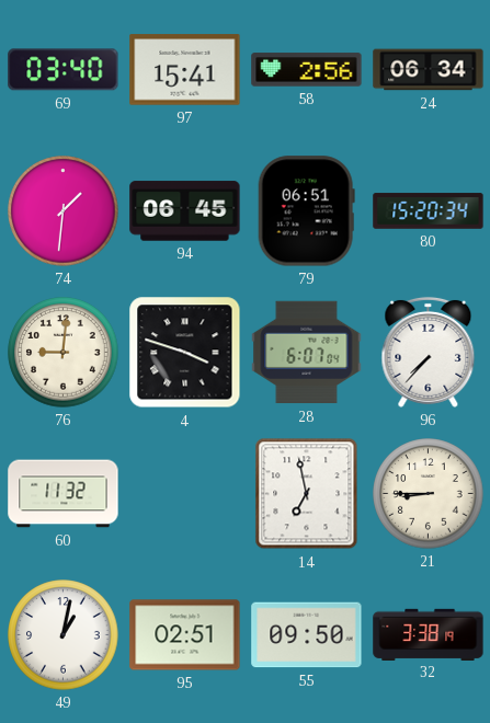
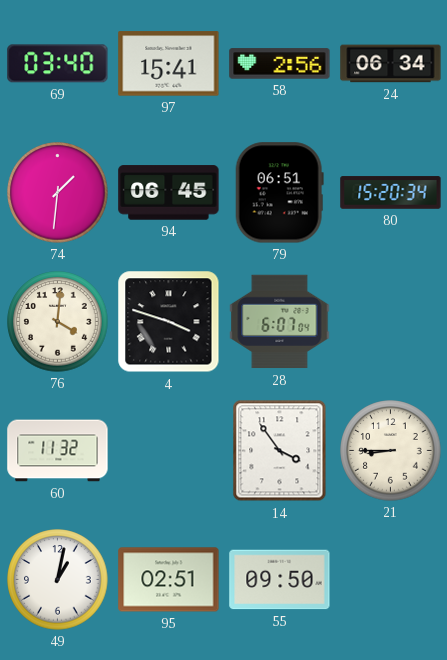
76: 9:01 -> 4:01
96: 7:37 -> none
14: 6:58 -> 3:54
32: 3:38 -> none
